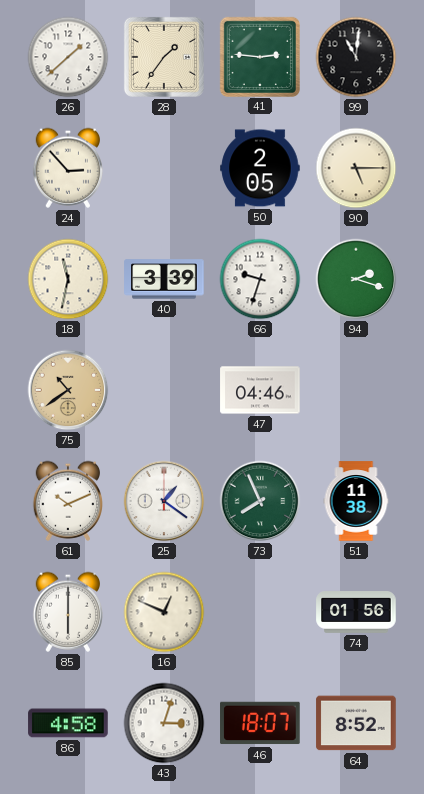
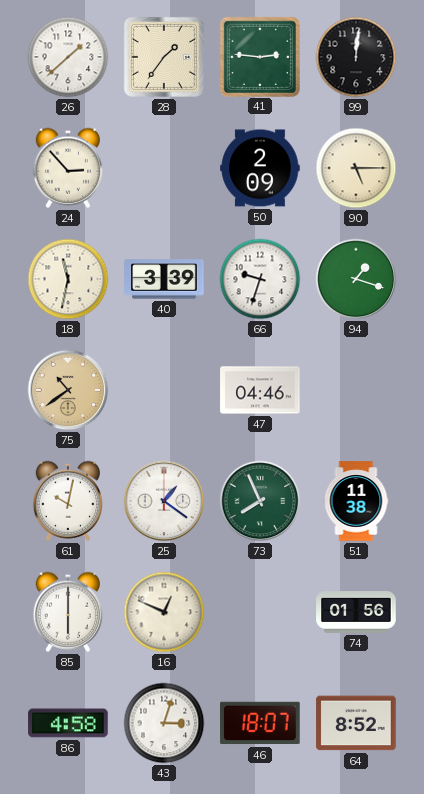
99: 11:01 -> 12:01
50: 2:05 -> 2:09
94: 2:18 -> 1:18
61: 10:11 -> 10:02
